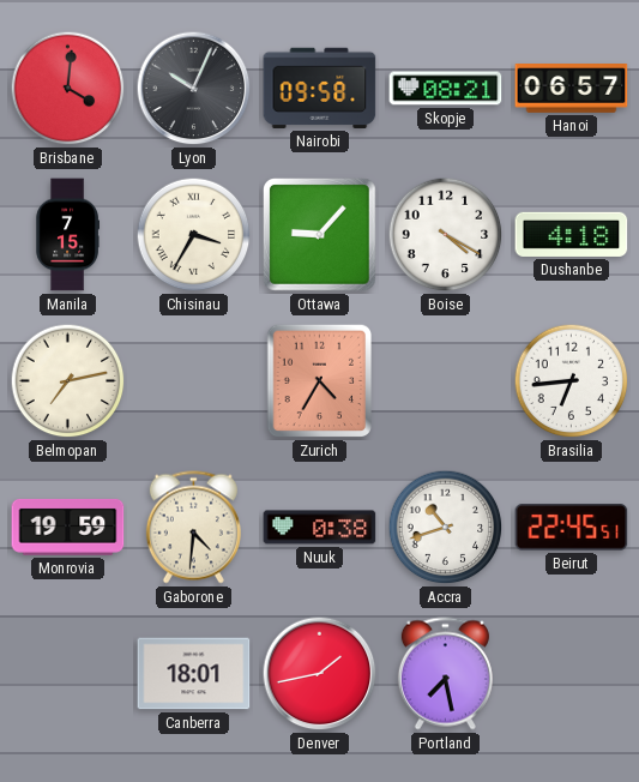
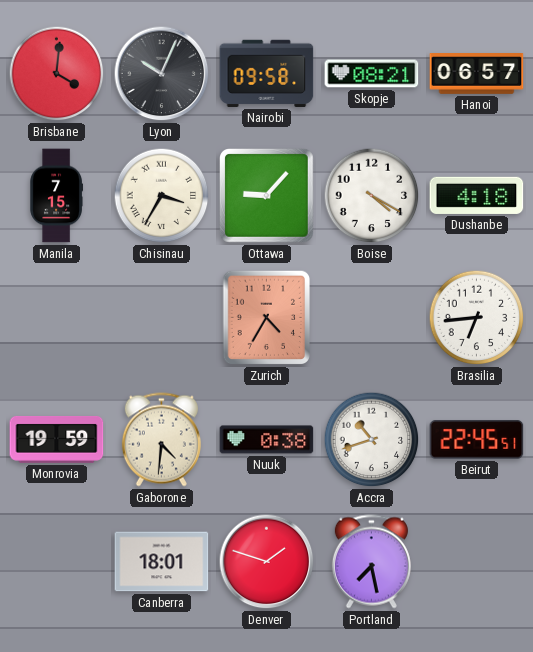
Belmopan: 7:13 -> none
Denver: 1:43 -> 1:48
